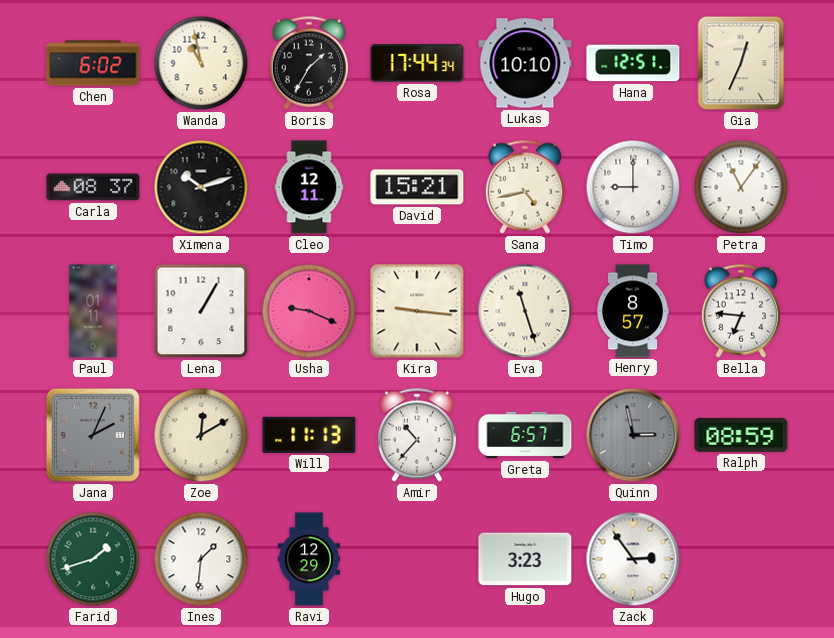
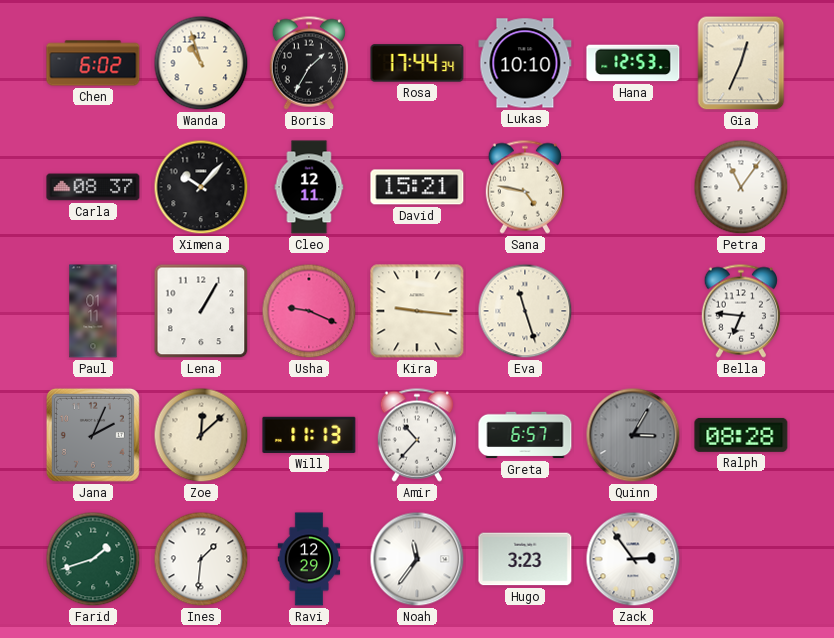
Wanda: 10:58 -> 10:57
Hana: 12:51 -> 12:53
Ximena: 10:12 -> 10:07
Sana: 4:43 -> 4:47
Timo: 9:00 -> none
Henry: 8:57 -> none
Zoe: 12:10 -> 12:08
Quinn: 2:58 -> 3:05
Ralph: 08:59 -> 08:28
Noah: none -> 11:36
